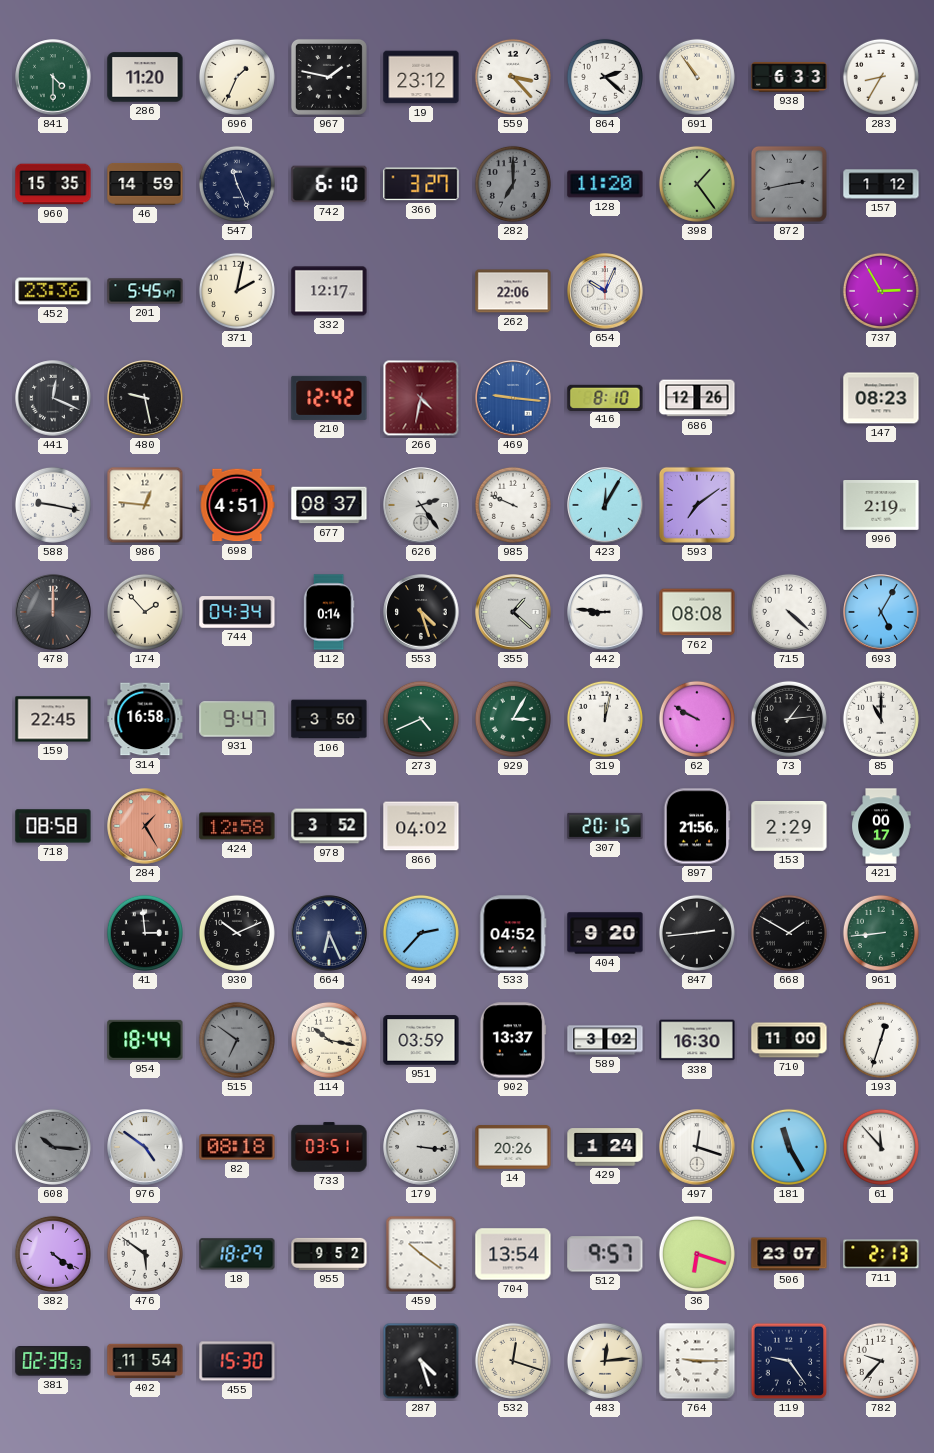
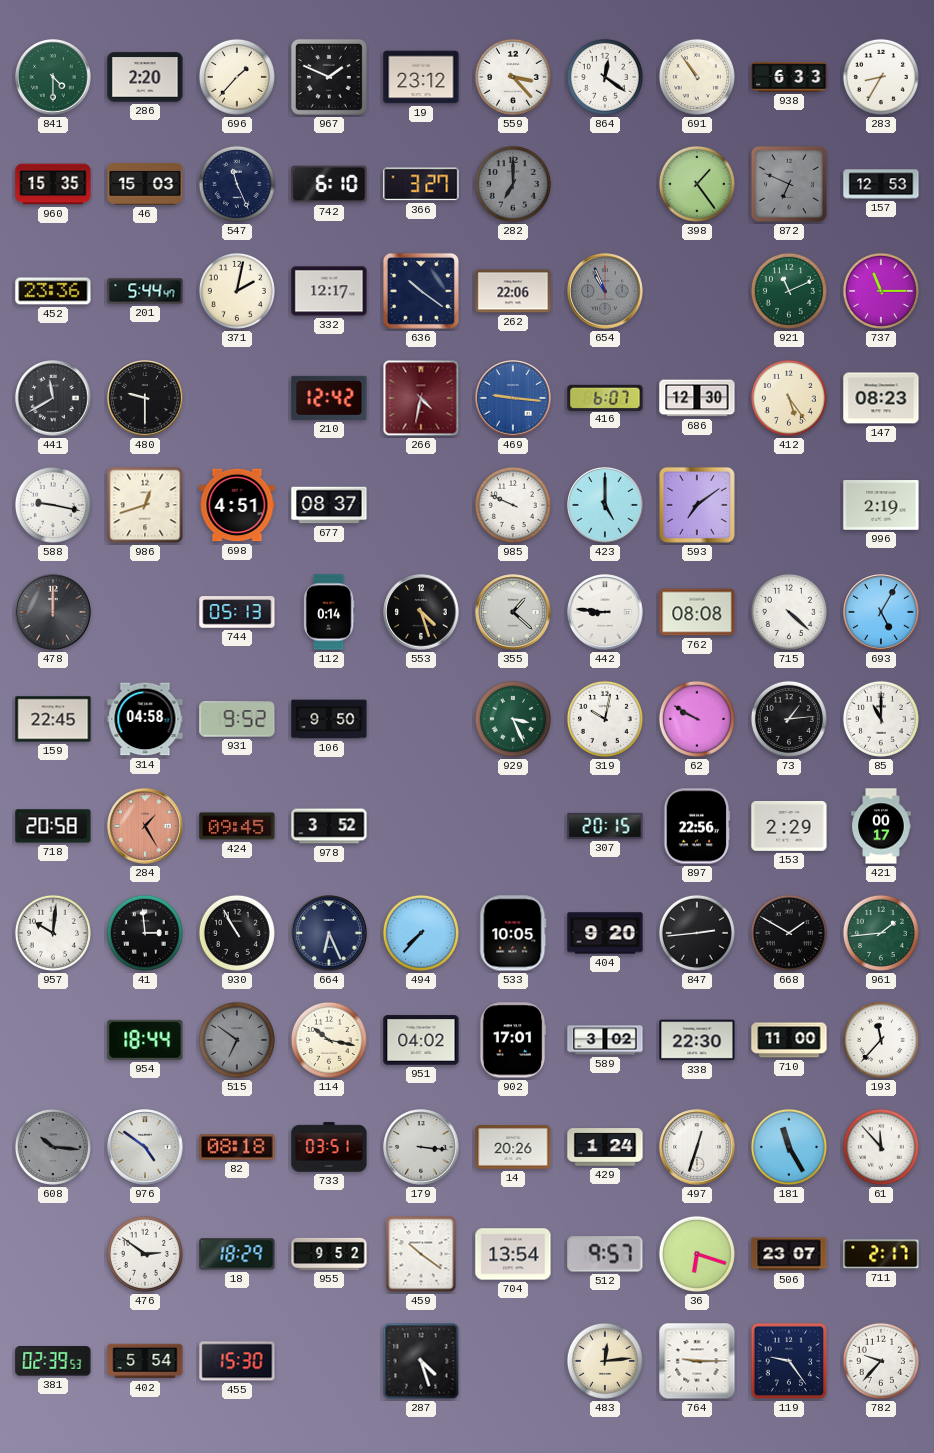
286: 11:20 -> 2:20
696: 1:34 -> 1:37
967: 1:47 -> 1:49
864: 2:22 -> 12:21
46: 14:59 -> 15:03
128: 11:20 -> none
872: 2:43 -> 6:49
157: 1:12 -> 12:53
201: 5:45 -> 5:44
636: none -> 10:21
654: 10:04 -> 10:56
654 dial: white -> grey
921: none -> 11:11
737: 2:55 -> 11:15
441: 12:19 -> 11:40
480: 9:28 -> 9:30
416: 8:10 -> 6:07
686: 12:26 -> 12:30
412: none -> 5:24
986: 12:46 -> 12:42
626: 2:24 -> none
423: 12:05 -> 5:00
174: 1:53 -> none
744: 04:34 -> 05:13
314: 16:58 -> 04:58
931: 9:47 -> 9:52
106: 3:50 -> 9:50
273: 4:41 -> none
929: 3:05 -> 3:26
319: 12:02 -> 10:02
718: 08:58 -> 20:58
424: 12:58 -> 09:45
866: 04:02 -> none
897: 21:56 -> 22:56
957: none -> 10:01
930: 10:11 -> 10:55
494: 2:37 -> 7:37
533: 04:52 -> 10:05
961: 8:44 -> 1:44
951: 03:59 -> 04:02
902: 13:37 -> 17:01
338: 16:30 -> 22:30
193: 12:33 -> 11:37
497: 12:18 -> 12:33
382: 4:21 -> none
476: 5:51 -> 2:51
711: 2:13 -> 2:17
402: 11:54 -> 5:54
532: 12:18 -> none
